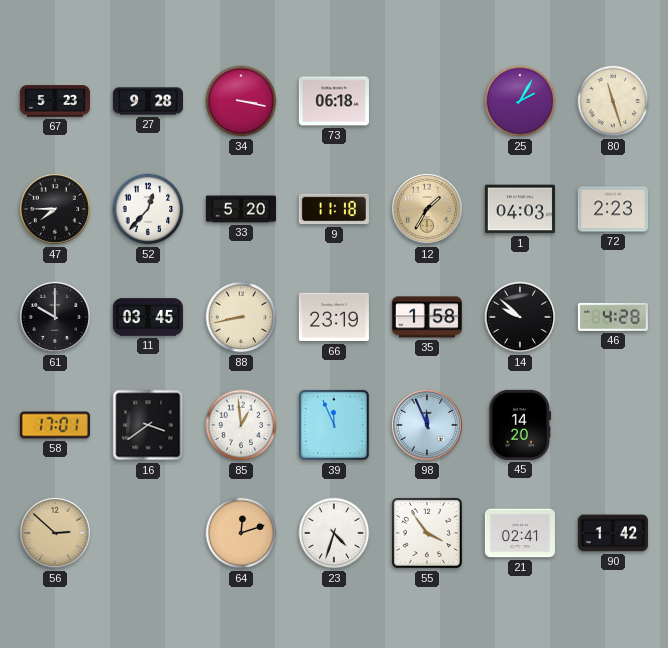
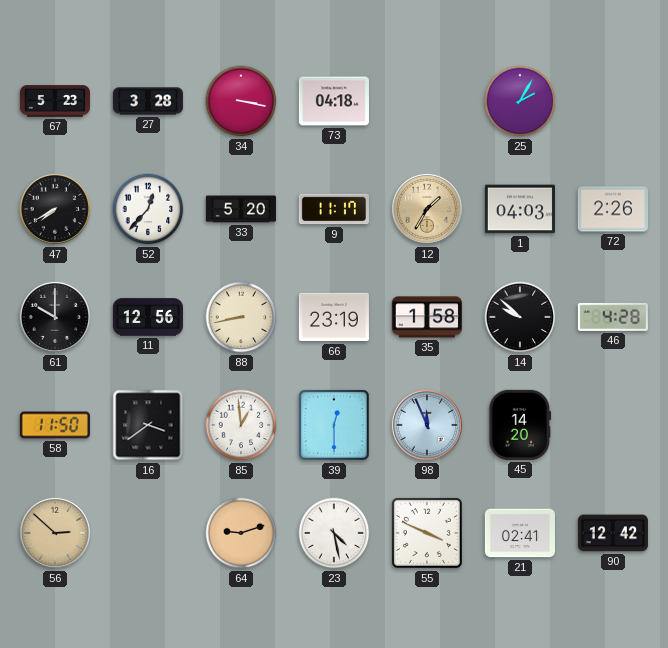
27: 9:28 -> 3:28
73: 06:18 -> 04:18
80: 11:27 -> none
47: 7:45 -> 7:40
9: 11:18 -> 11:17
72: 2:23 -> 2:26
11: 03:45 -> 12:56
58: 17:01 -> 11:50
39: 11:56 -> 12:30
64: 12:12 -> 9:12
23: 4:33 -> 4:28
55: 3:54 -> 3:49
90: 1:42 -> 12:42
